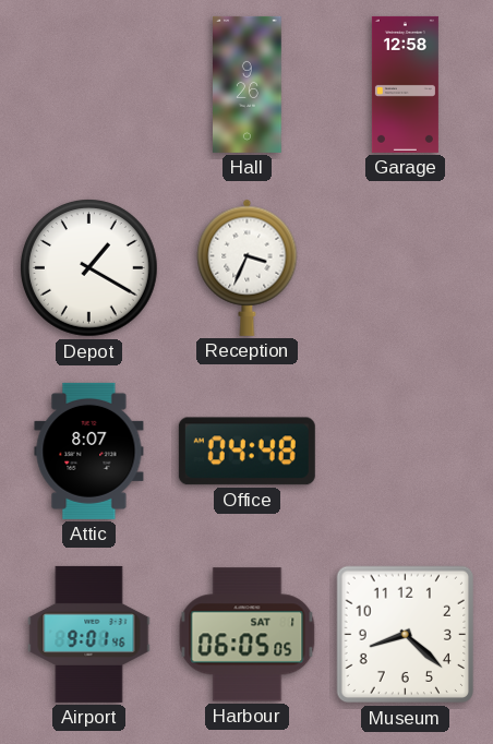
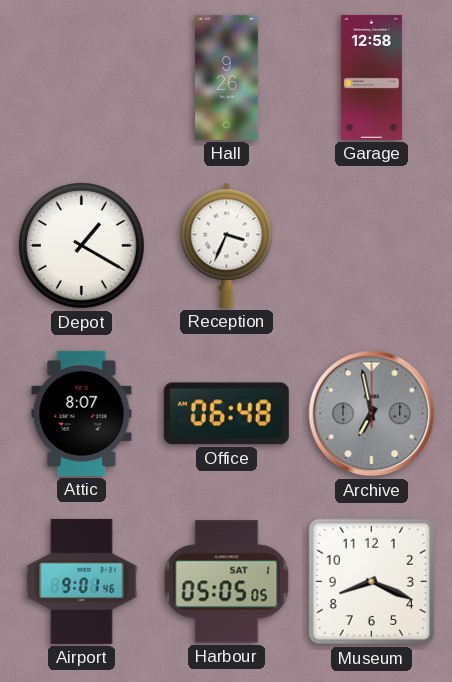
Office: 04:48 -> 06:48
Archive: none -> 6:58
Harbour: 06:05 -> 05:05
Museum: 8:22 -> 8:19
